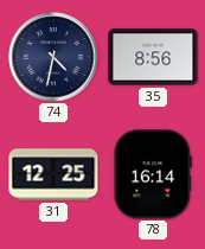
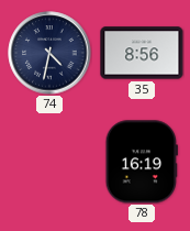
31: 12:25 -> none
78: 16:14 -> 16:19
